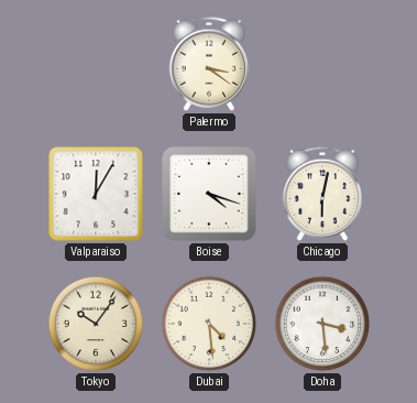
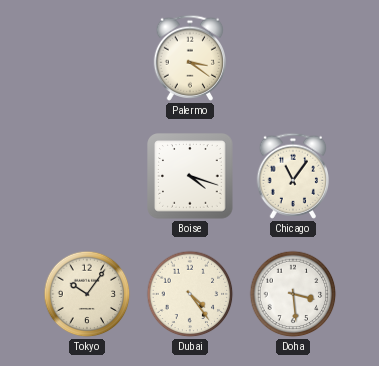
Valparaiso: 12:05 -> none
Chicago: 6:02 -> 11:06
Dubai: 4:29 -> 4:24
